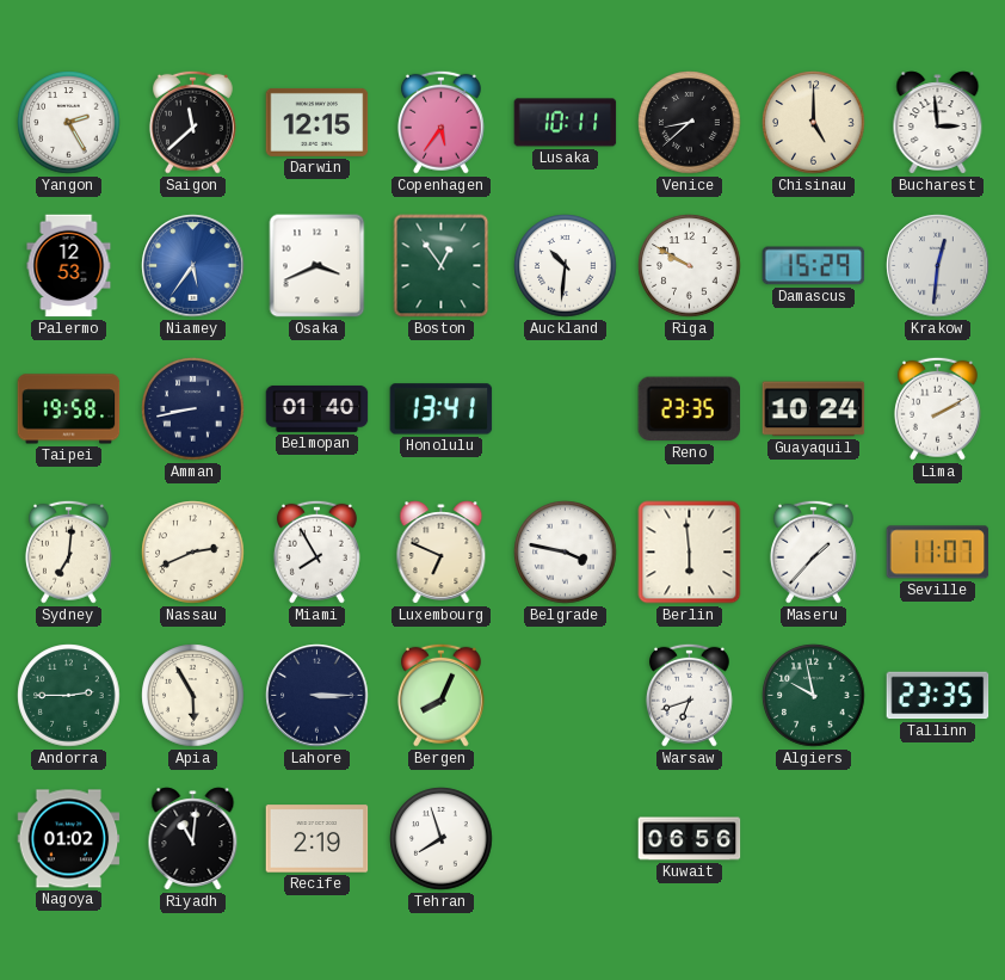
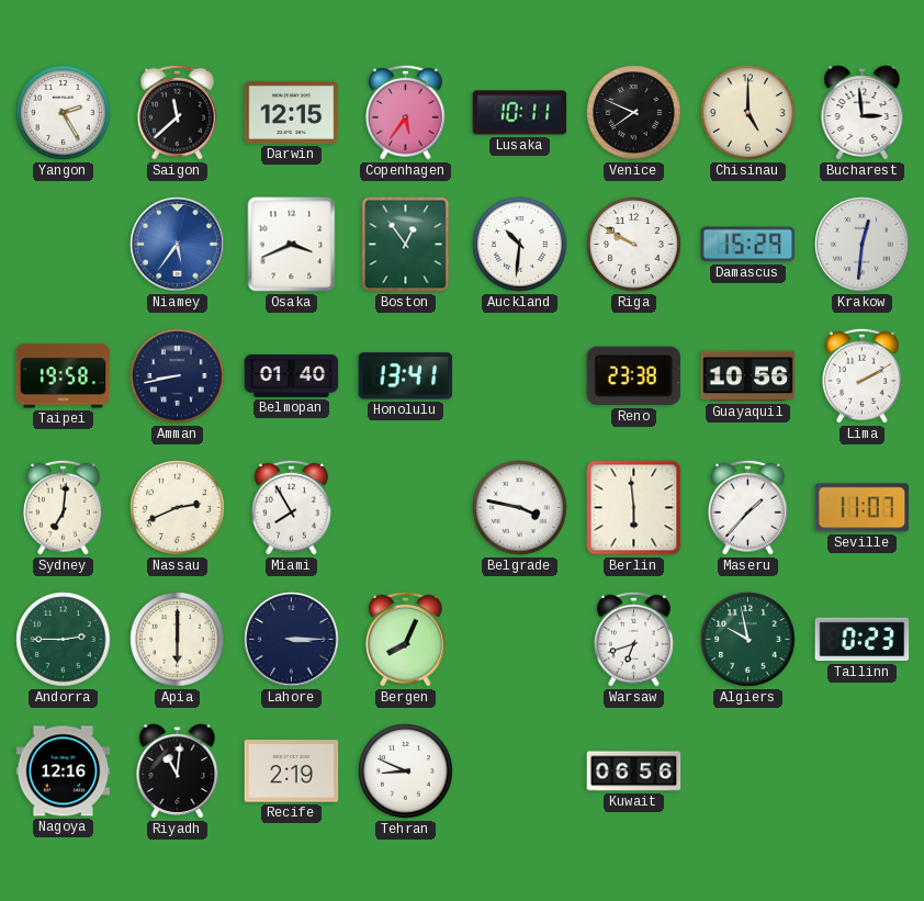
Venice: 8:38 -> 7:49
Palermo: 12:53 -> none
Reno: 23:35 -> 23:38
Guayaquil: 10:24 -> 10:56
Luxembourg: 6:49 -> none
Apia: 5:55 -> 6:00
Tallinn: 23:35 -> 0:23
Nagoya: 01:02 -> 12:16
Tehran: 7:57 -> 8:49
